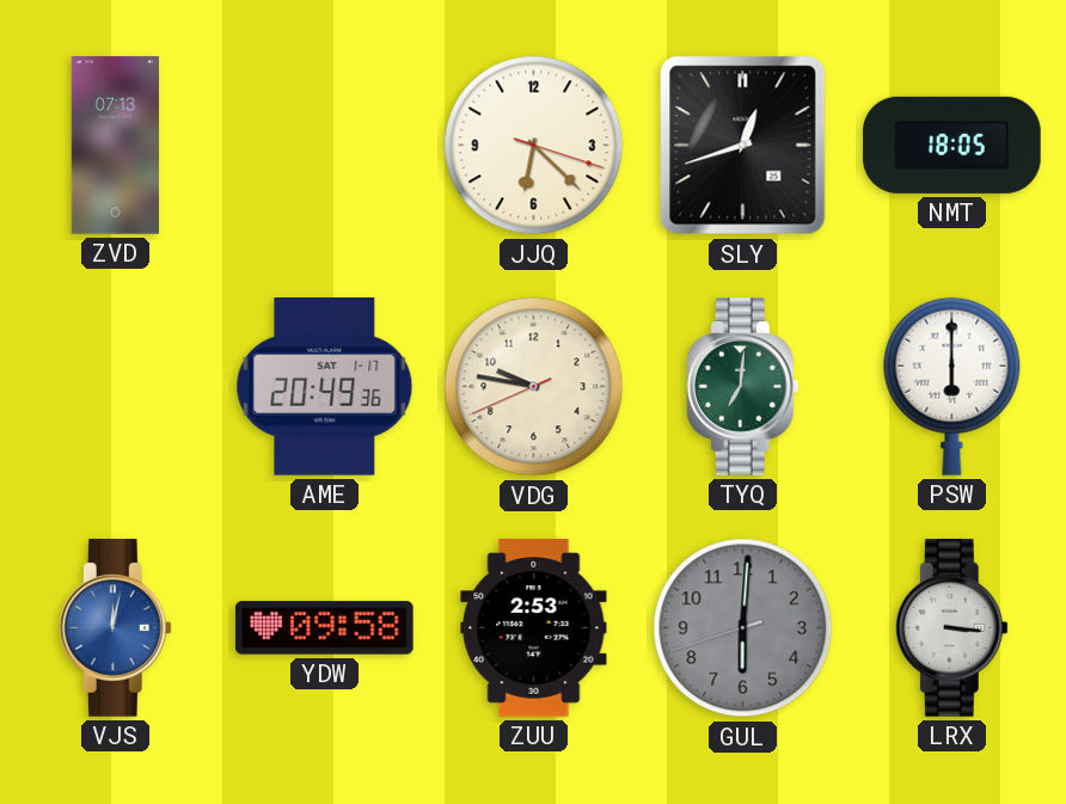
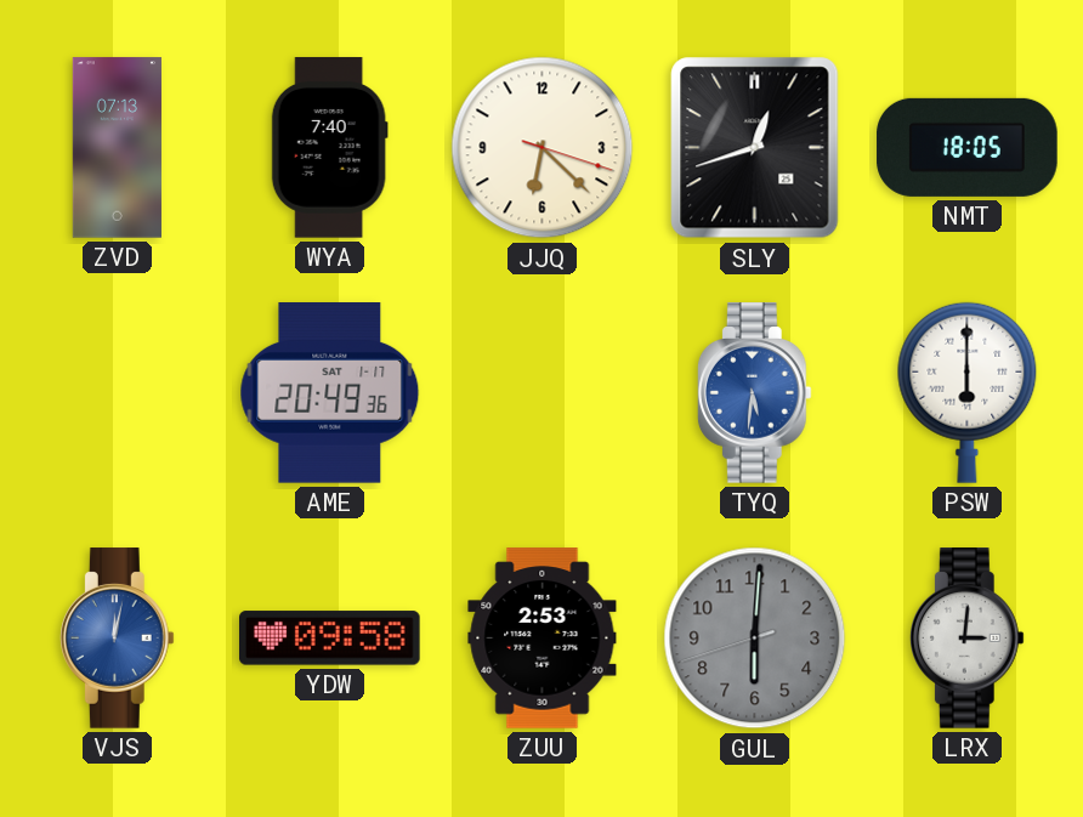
WYA: none -> 7:40
VDG: 9:46 -> none
TYQ: 7:01 -> 5:31
TYQ dial: green -> blue
LRX: 3:16 -> 3:01
